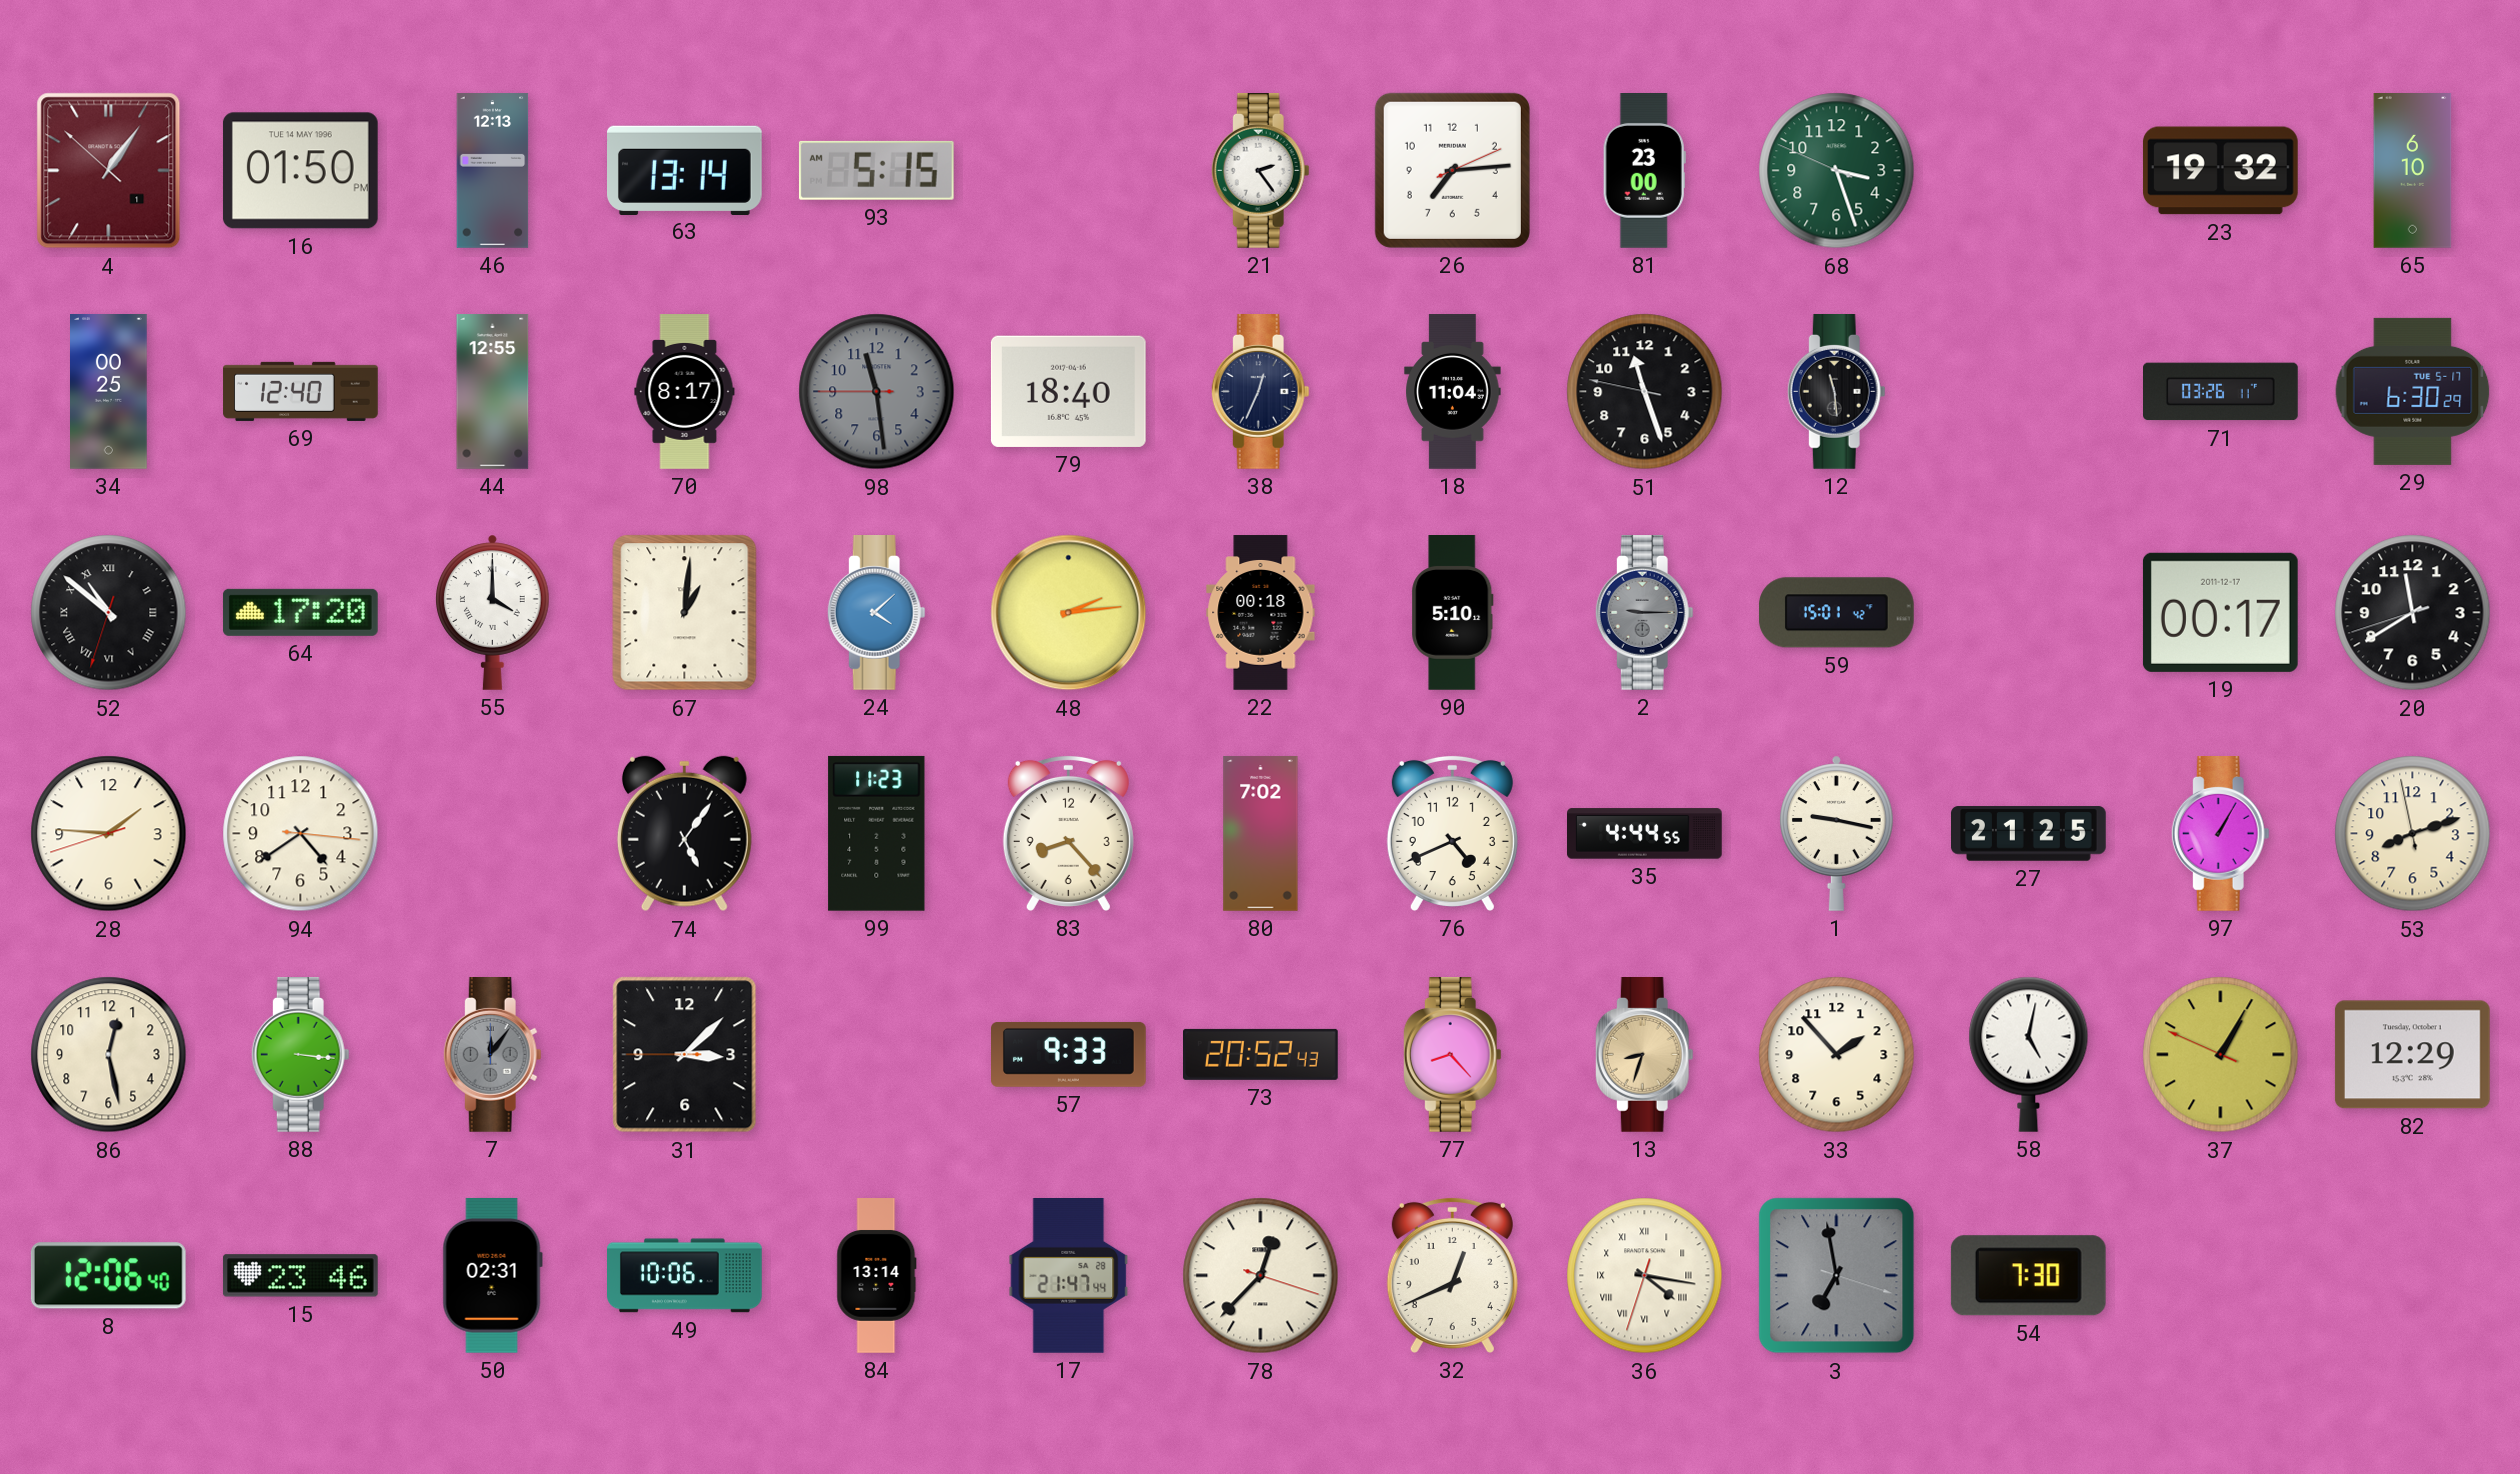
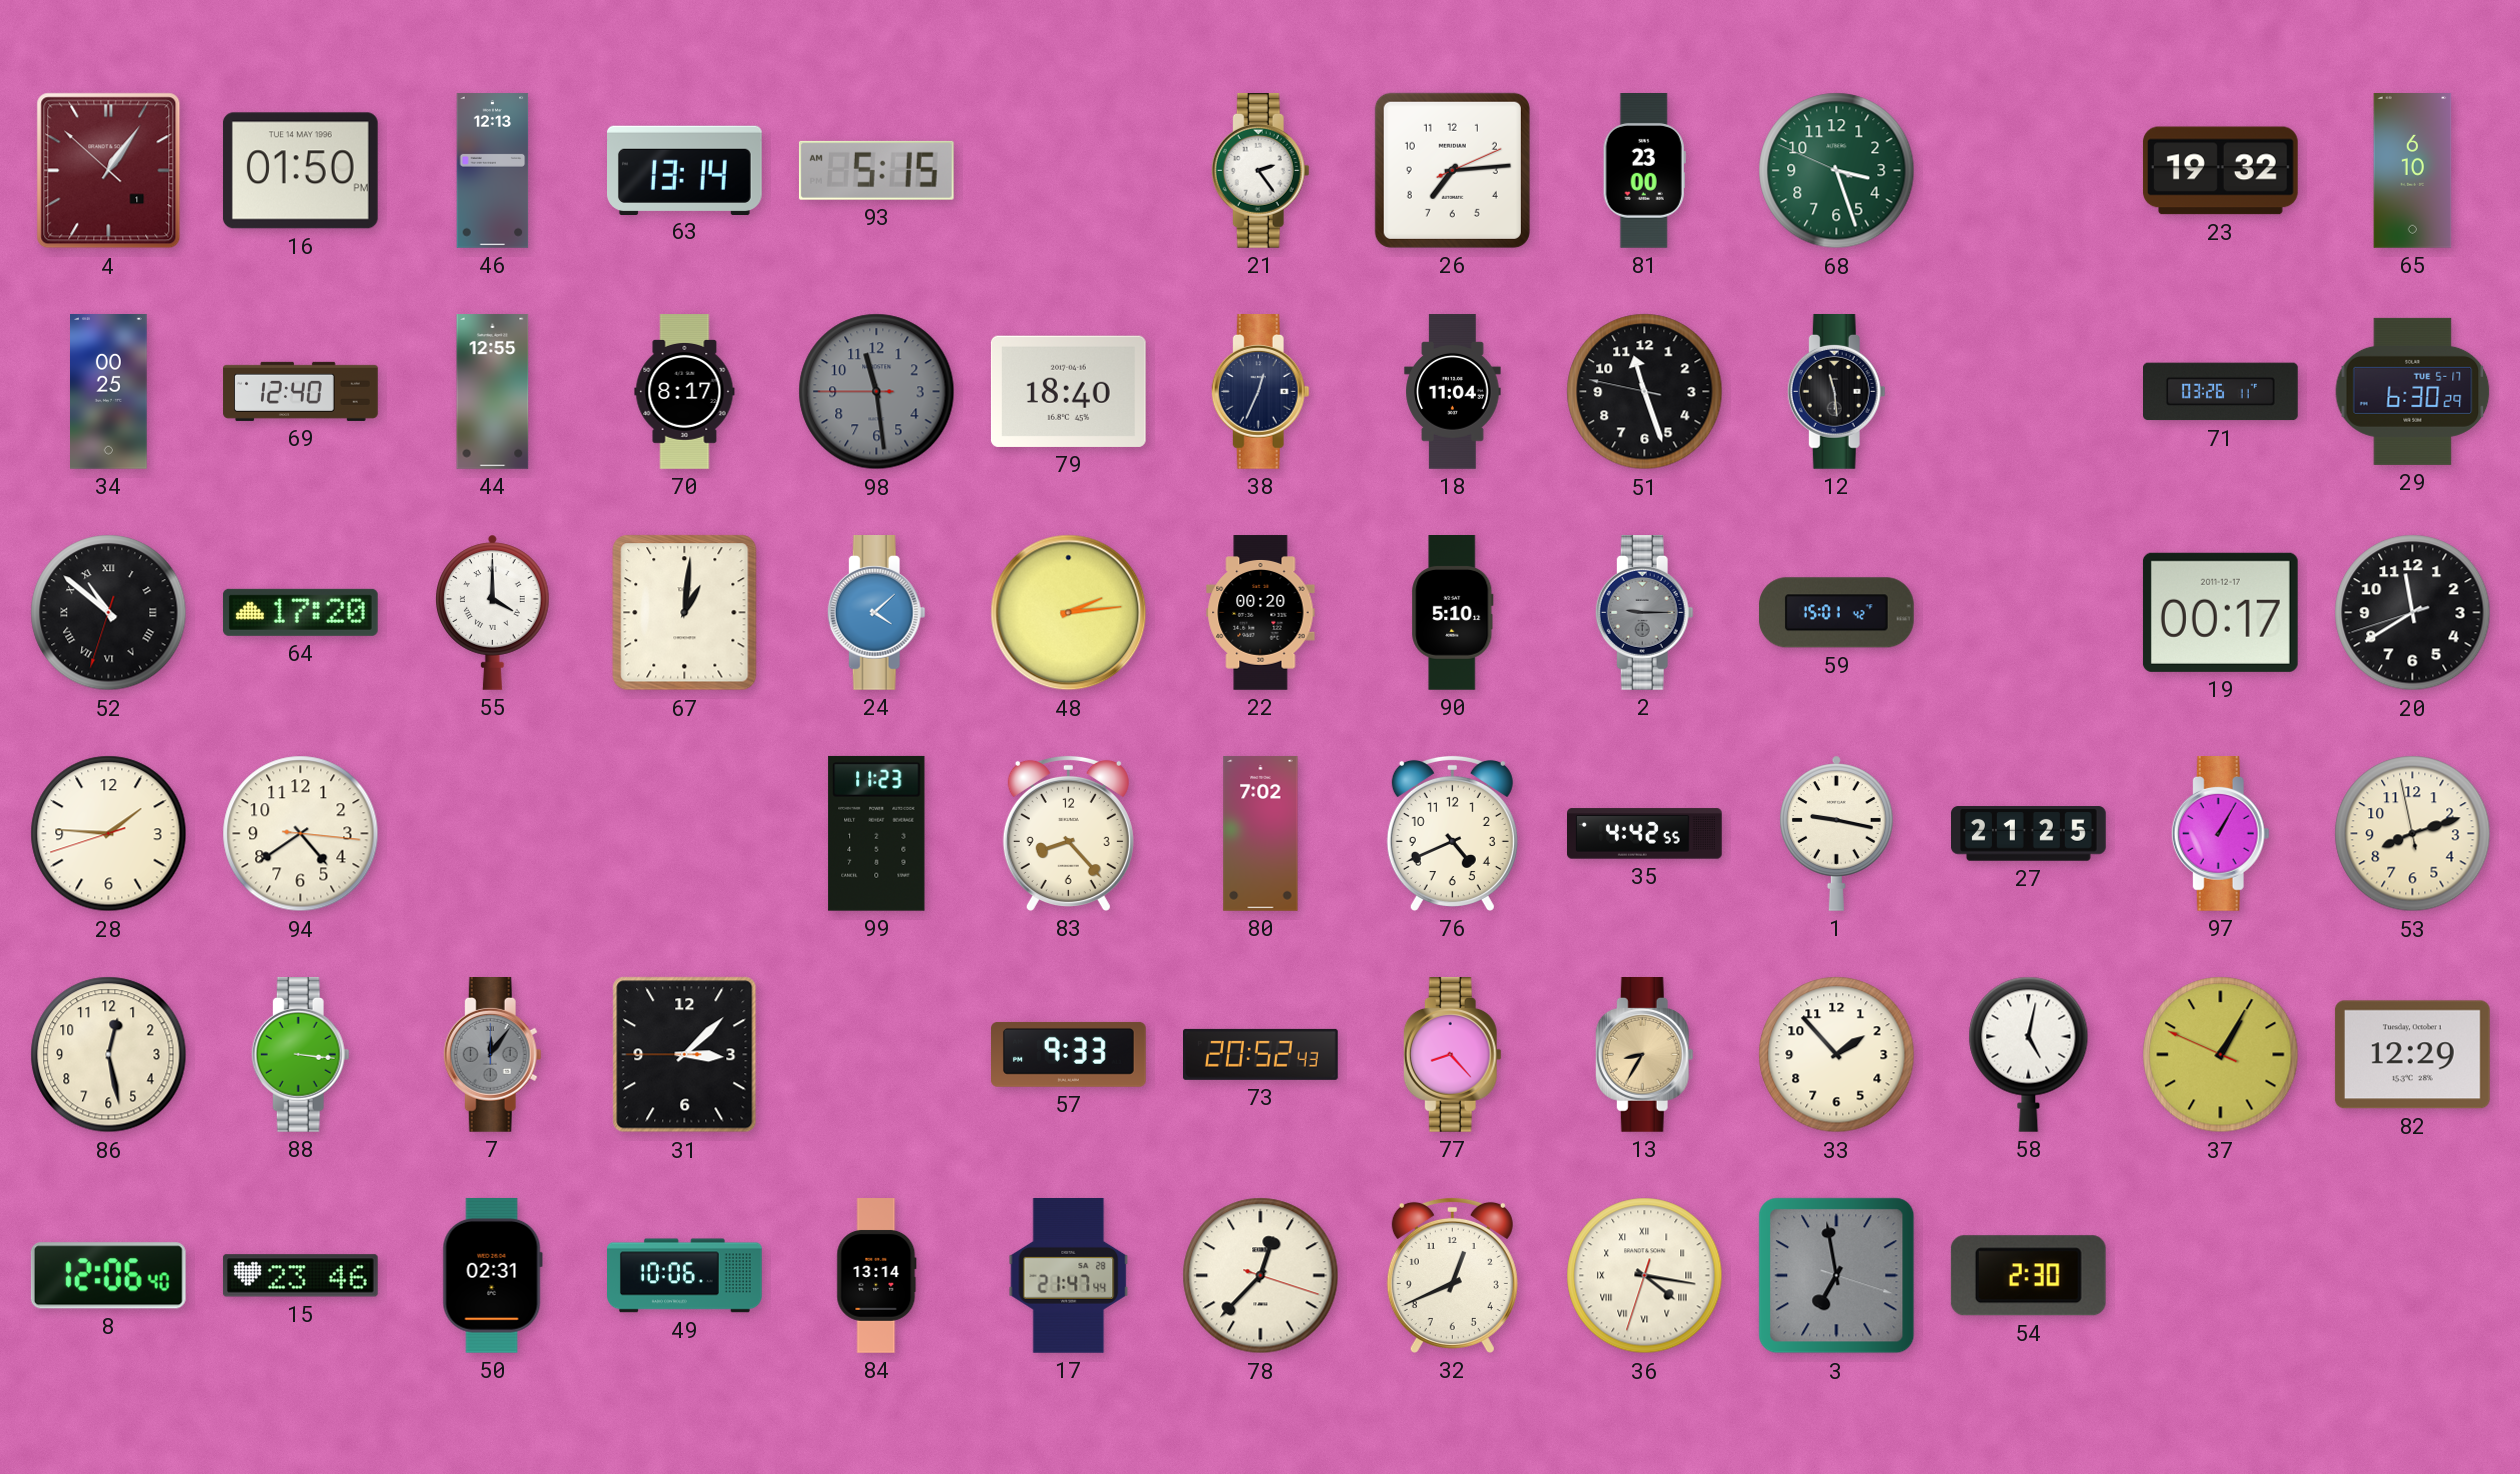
22: 00:18 -> 00:20
74: 5:06 -> none
35: 4:44 -> 4:42
13: 8:33 -> 8:35
54: 7:30 -> 2:30
